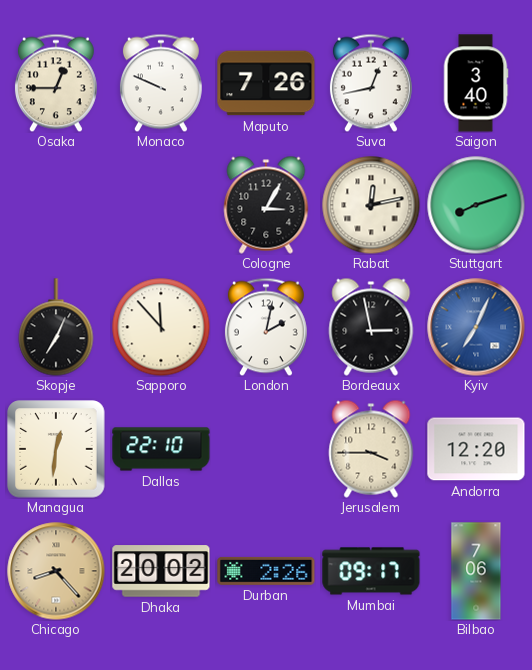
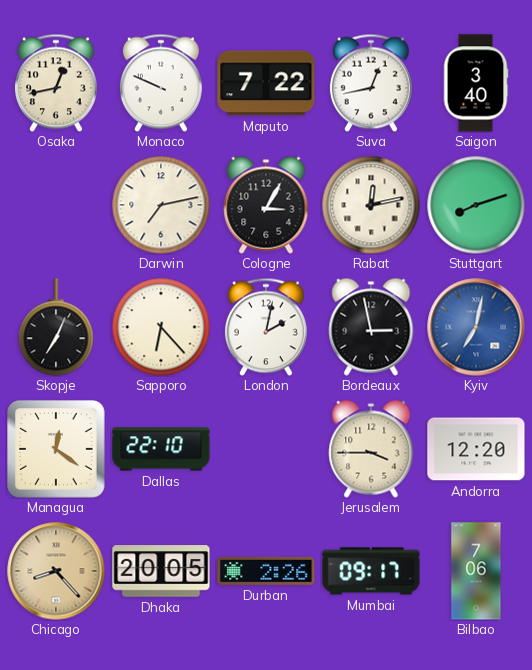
Osaka: 12:45 -> 12:43
Maputo: 7:26 -> 7:22
Darwin: none -> 7:13
Sapporo: 11:53 -> 6:23
Kyiv: 7:04 -> 7:02
Managua: 12:31 -> 12:21
Dhaka: 20:02 -> 20:05
